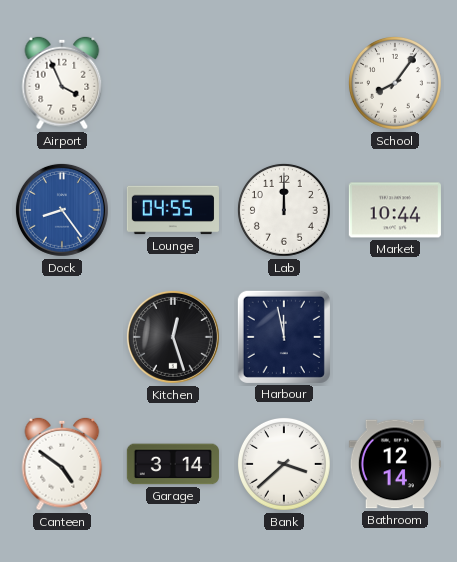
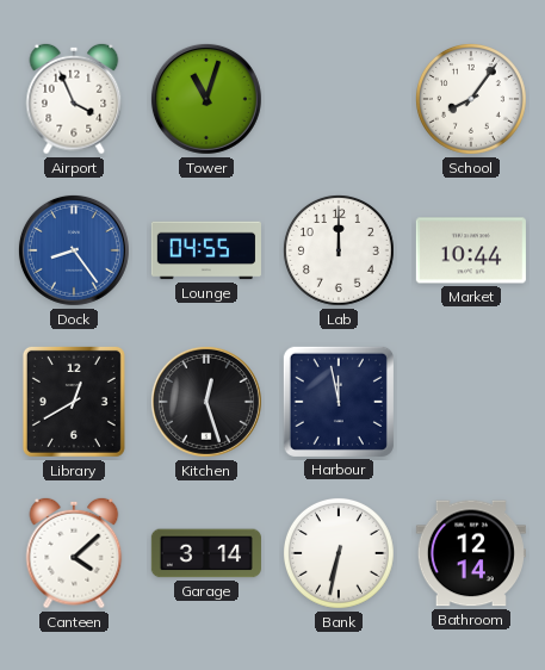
Tower: none -> 11:03
Library: none -> 12:40
Canteen: 4:51 -> 4:08
Bank: 3:38 -> 6:32
